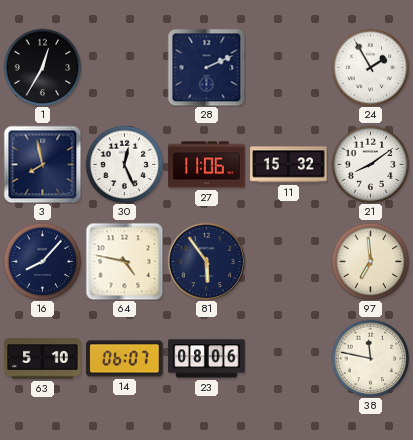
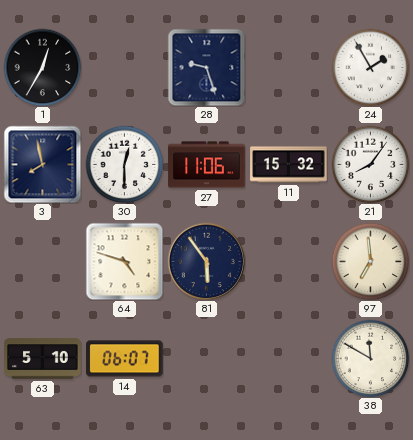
28: 2:11 -> 9:27
30: 12:26 -> 12:30
21: 8:09 -> 8:06
16: 8:07 -> none
64: 4:47 -> 4:48
23: 08:06 -> none
38: 11:47 -> 11:50
